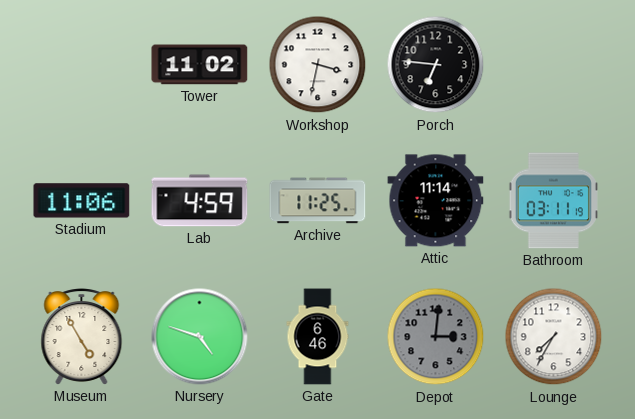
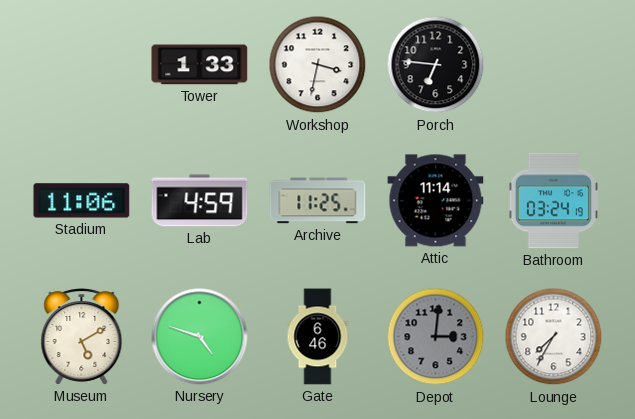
Tower: 11:02 -> 1:33
Bathroom: 03:11 -> 03:24
Museum: 4:55 -> 5:10
